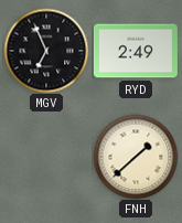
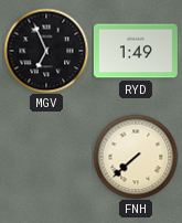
RYD: 2:49 -> 1:49
FNH: 1:38 -> 7:38
